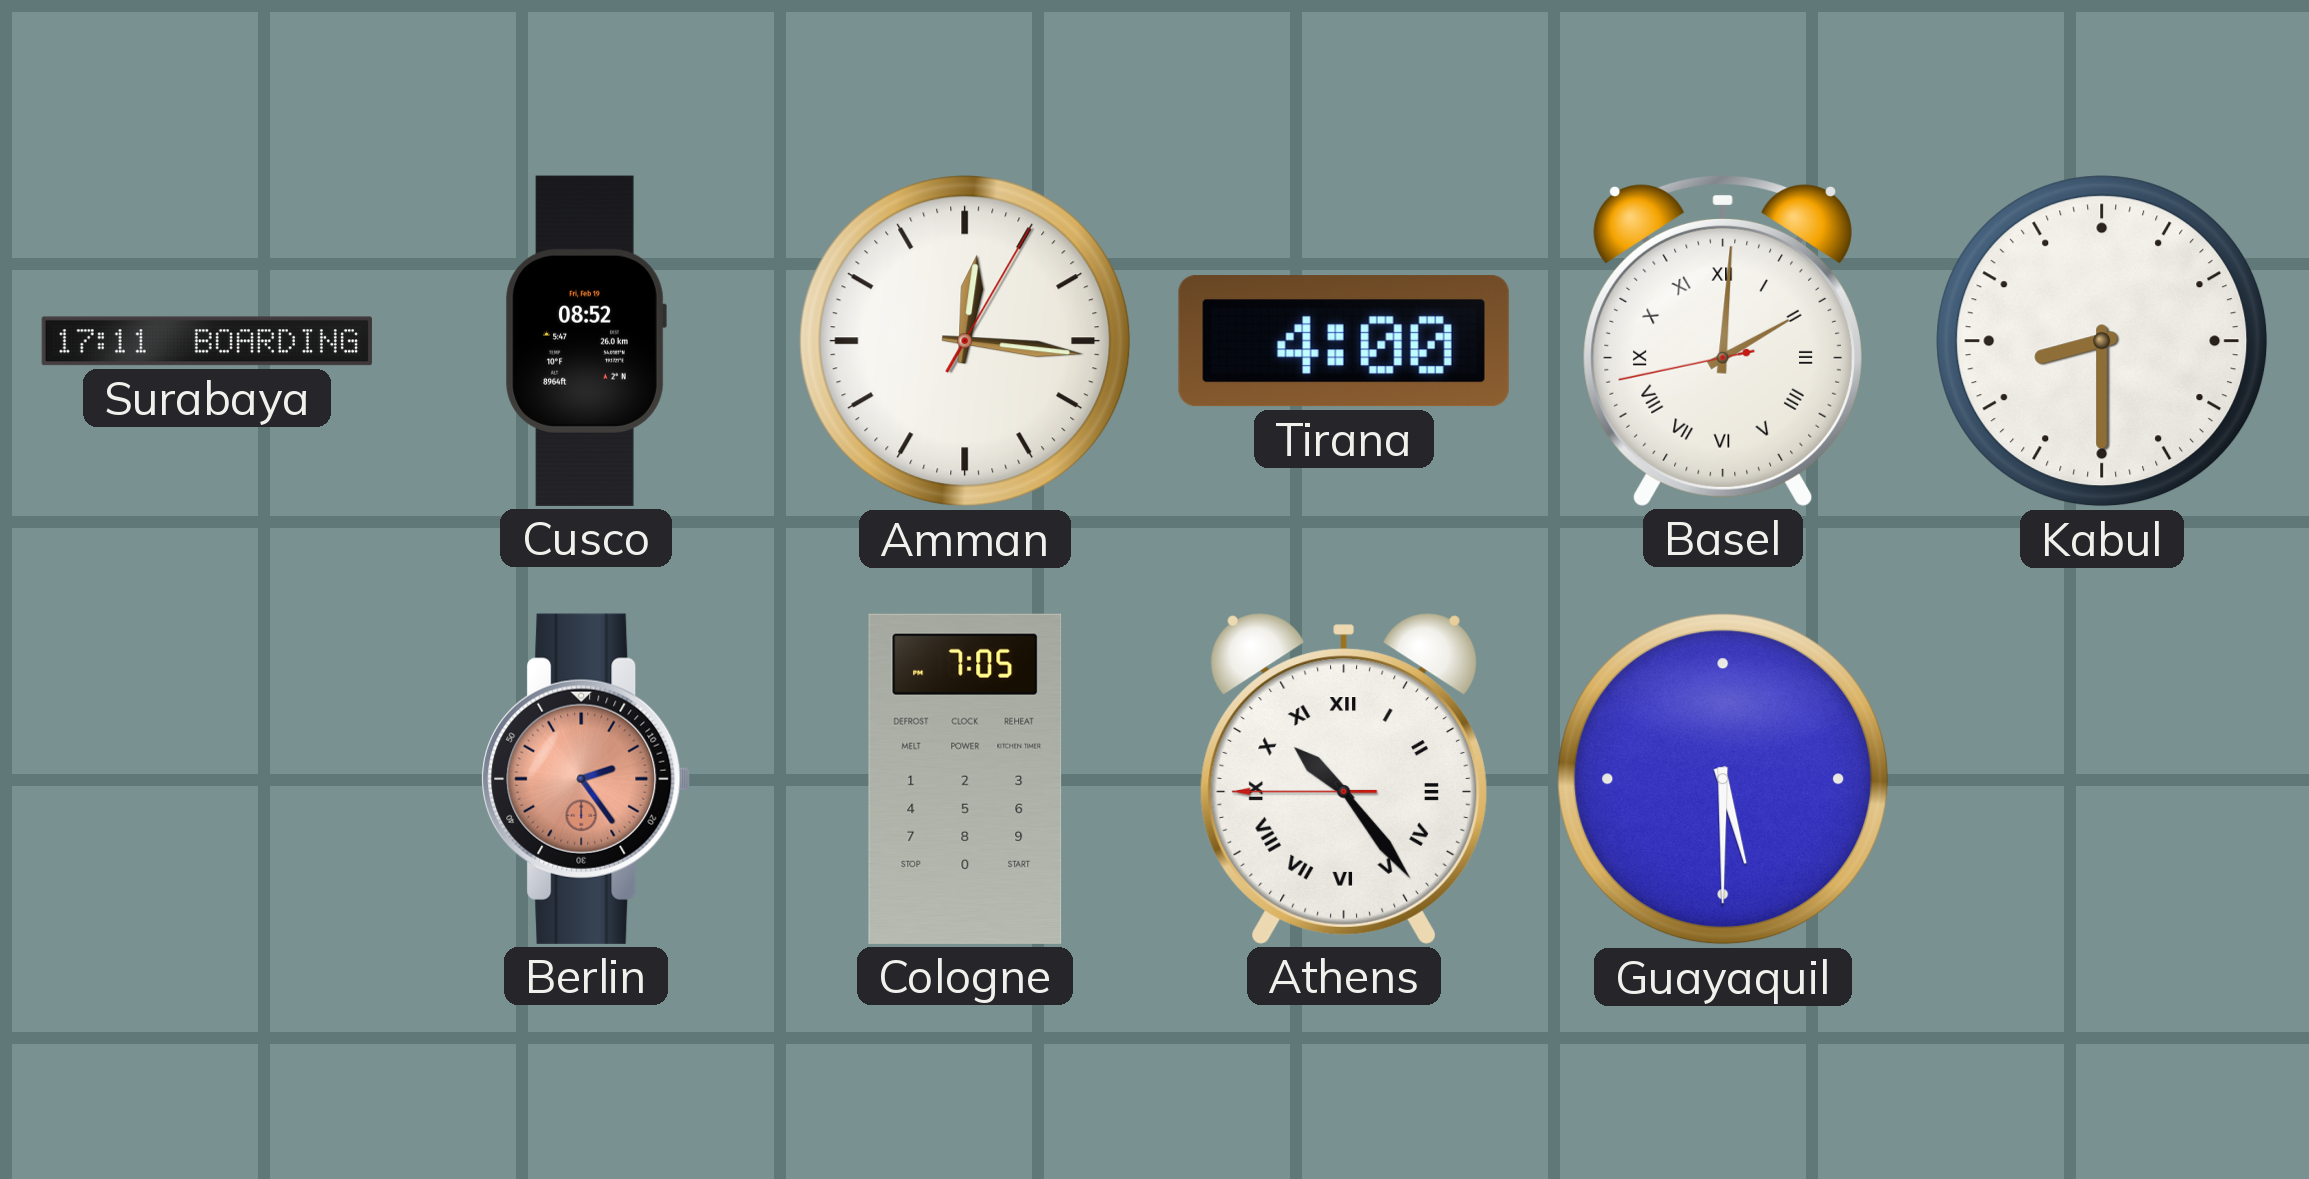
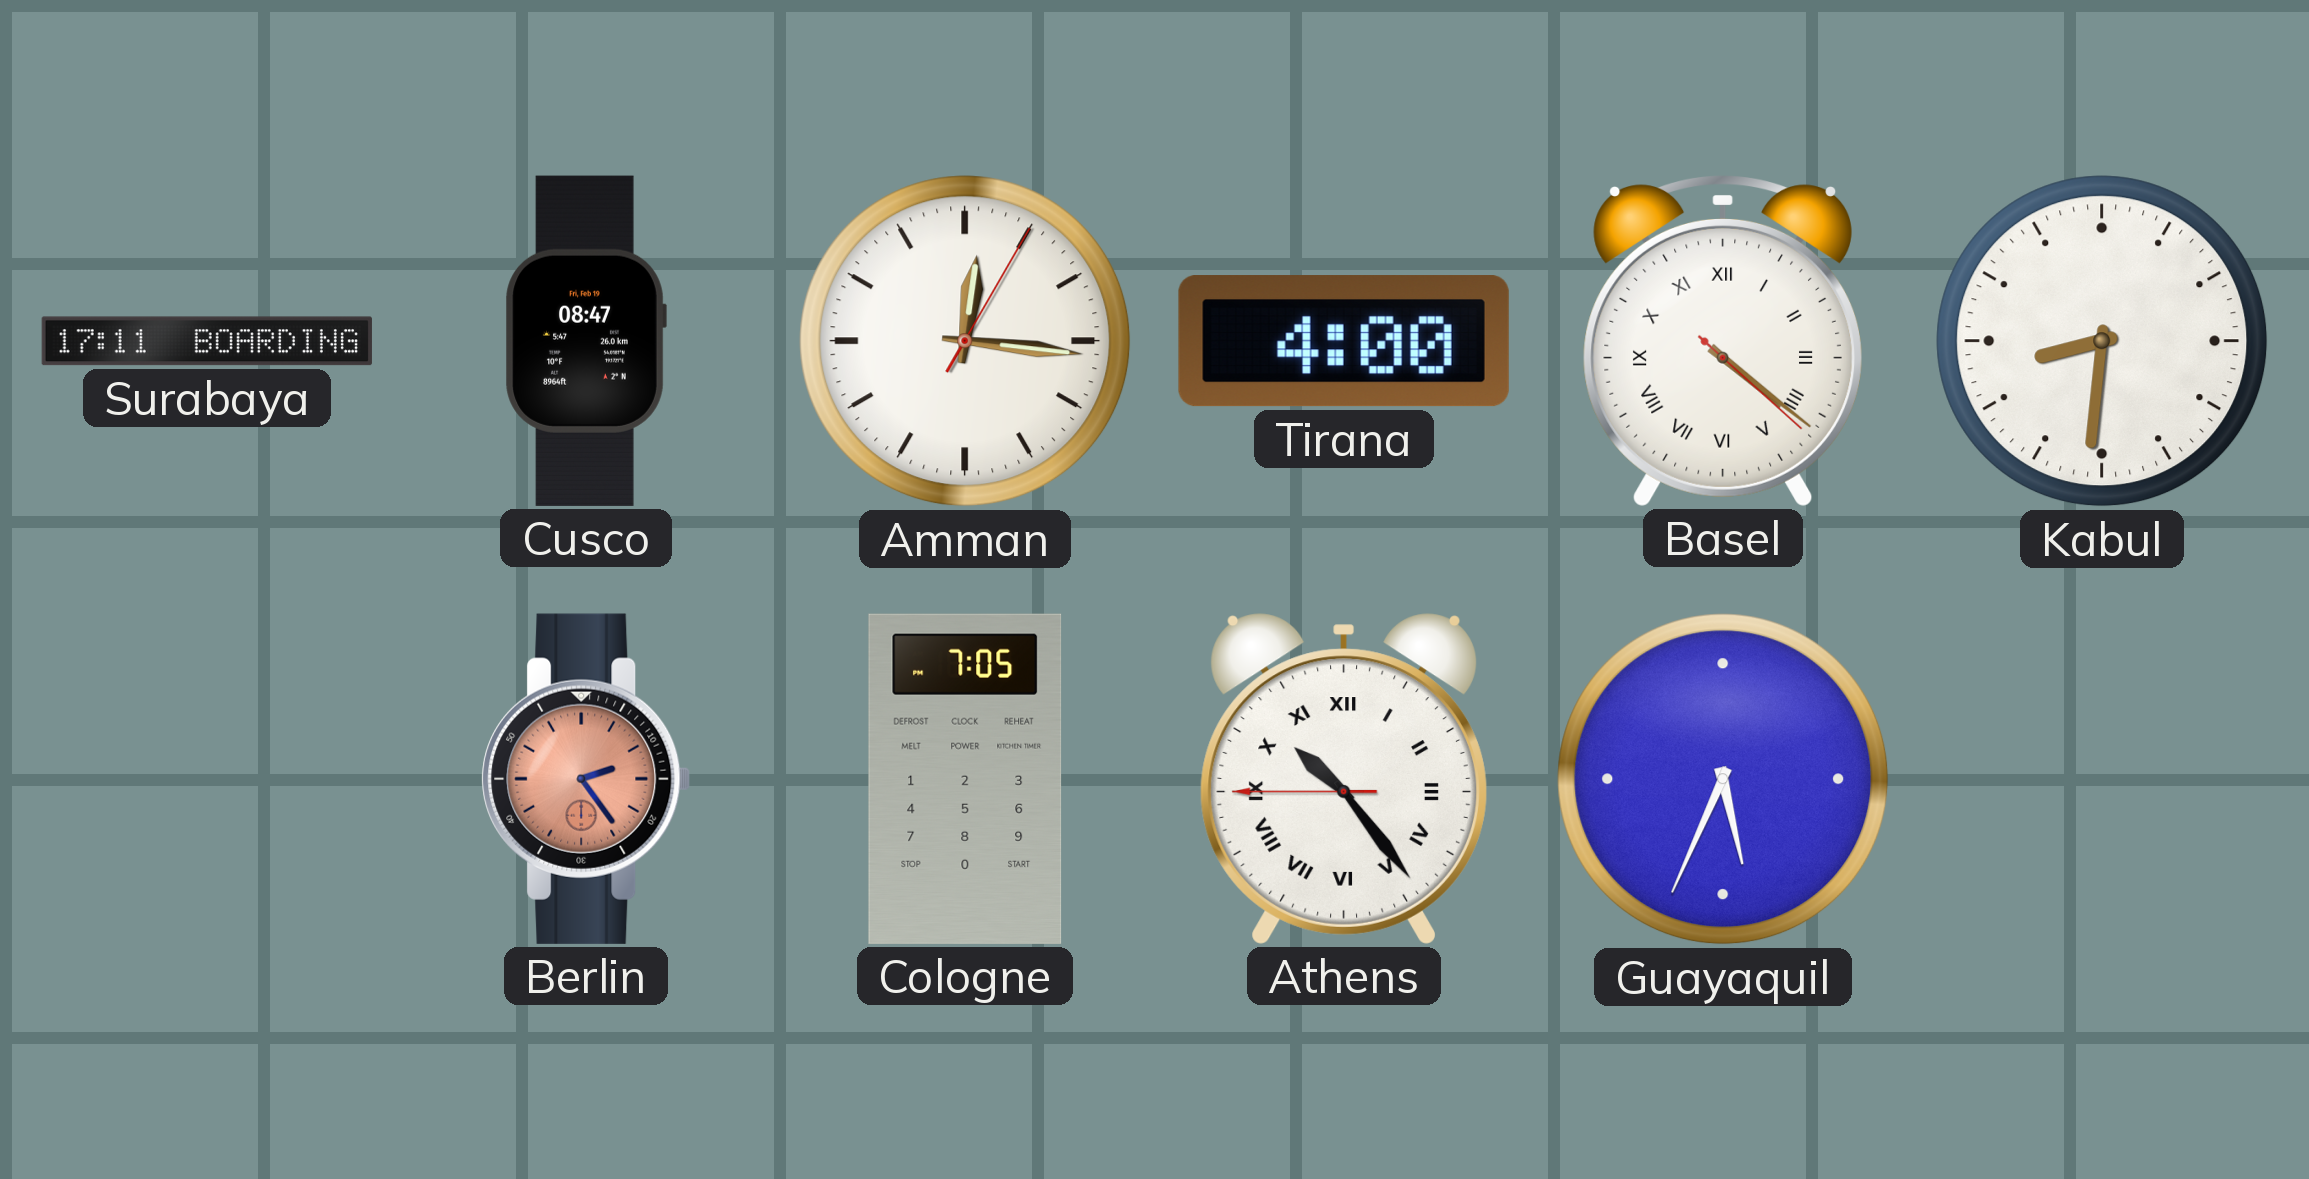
Cusco: 08:52 -> 08:47
Basel: 2:00 -> 4:21
Kabul: 8:30 -> 8:31
Guayaquil: 5:30 -> 5:34
